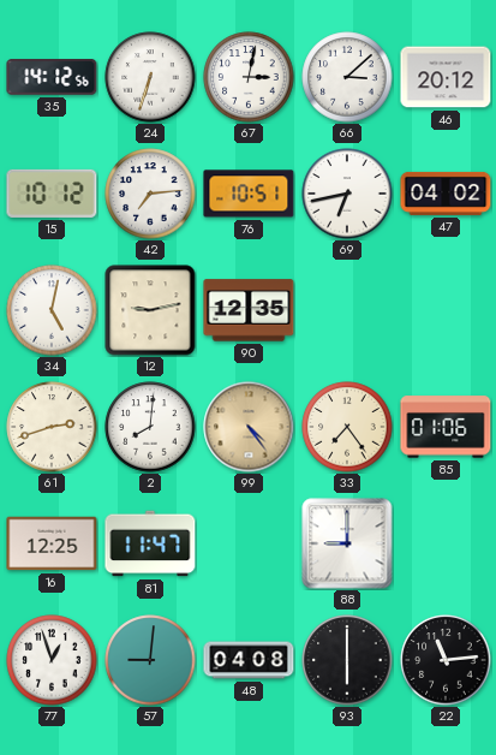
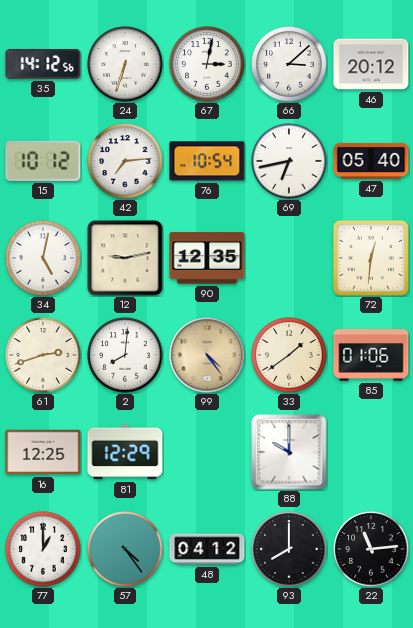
76: 10:51 -> 10:54
47: 04:02 -> 05:40
72: none -> 12:31
33: 7:24 -> 1:39
81: 11:47 -> 12:29
88: 9:00 -> 10:00
77: 12:57 -> 1:00
57: 9:01 -> 4:24
48: 04:08 -> 04:12
93: 6:00 -> 8:00
